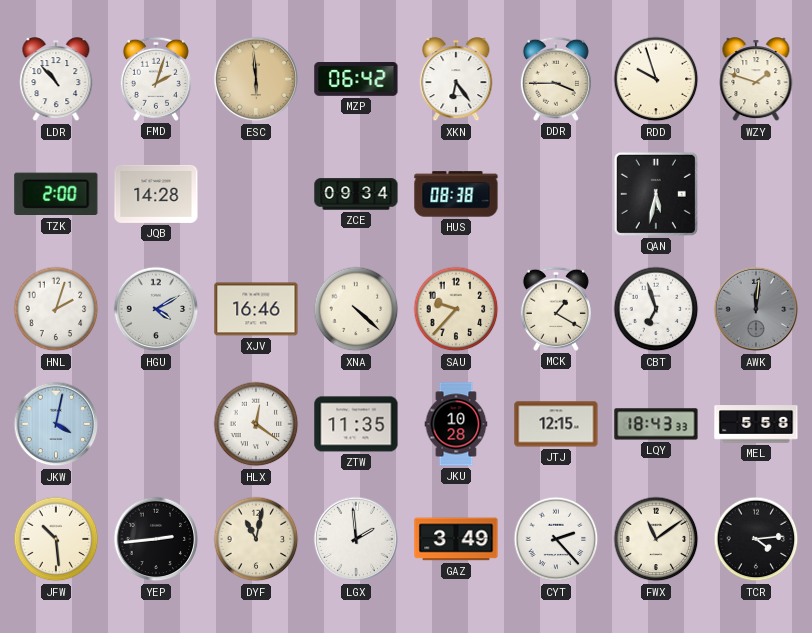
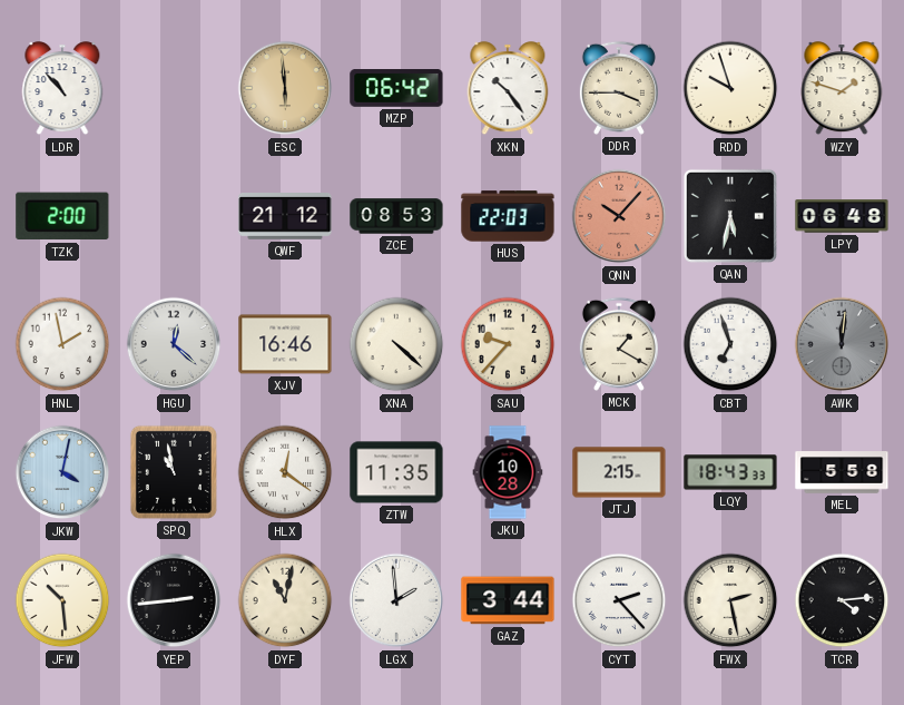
FMD: 2:03 -> none
XKN: 6:24 -> 10:24
JQB: 14:28 -> none
QWF: none -> 21:12
ZCE: 09:34 -> 08:53
HUS: 08:38 -> 22:03
QNN: none -> 10:07
LPY: none -> 06:48
HNL: 2:03 -> 1:58
HGU: 4:10 -> 12:22
SPQ: none -> 10:58
JTJ: 12:15 -> 2:15
GAZ: 3:49 -> 3:44
FWX: 11:09 -> 2:28
